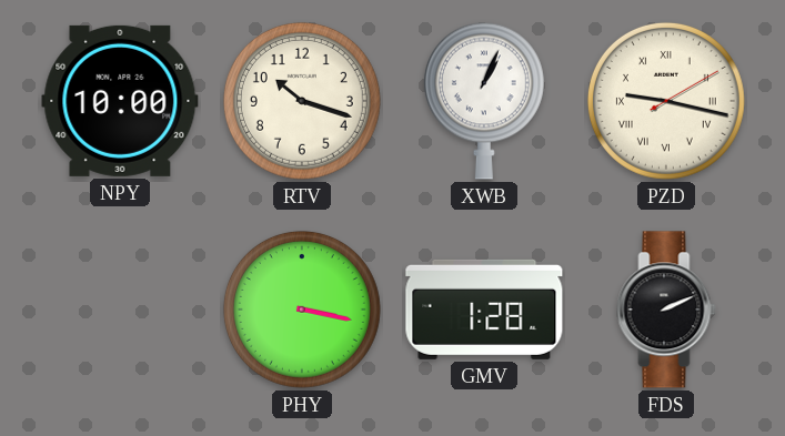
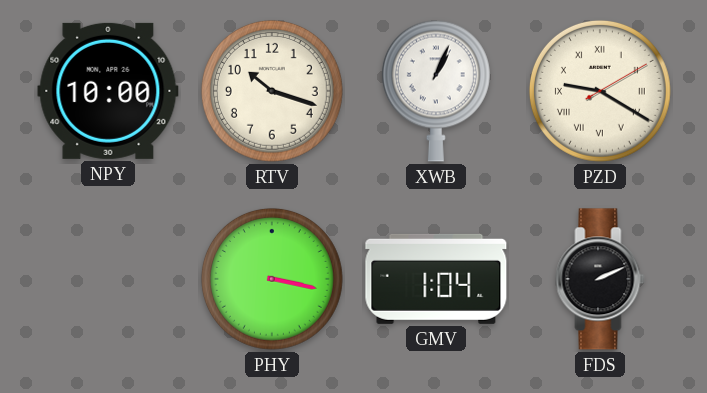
PZD: 9:17 -> 9:20
GMV: 1:28 -> 1:04
